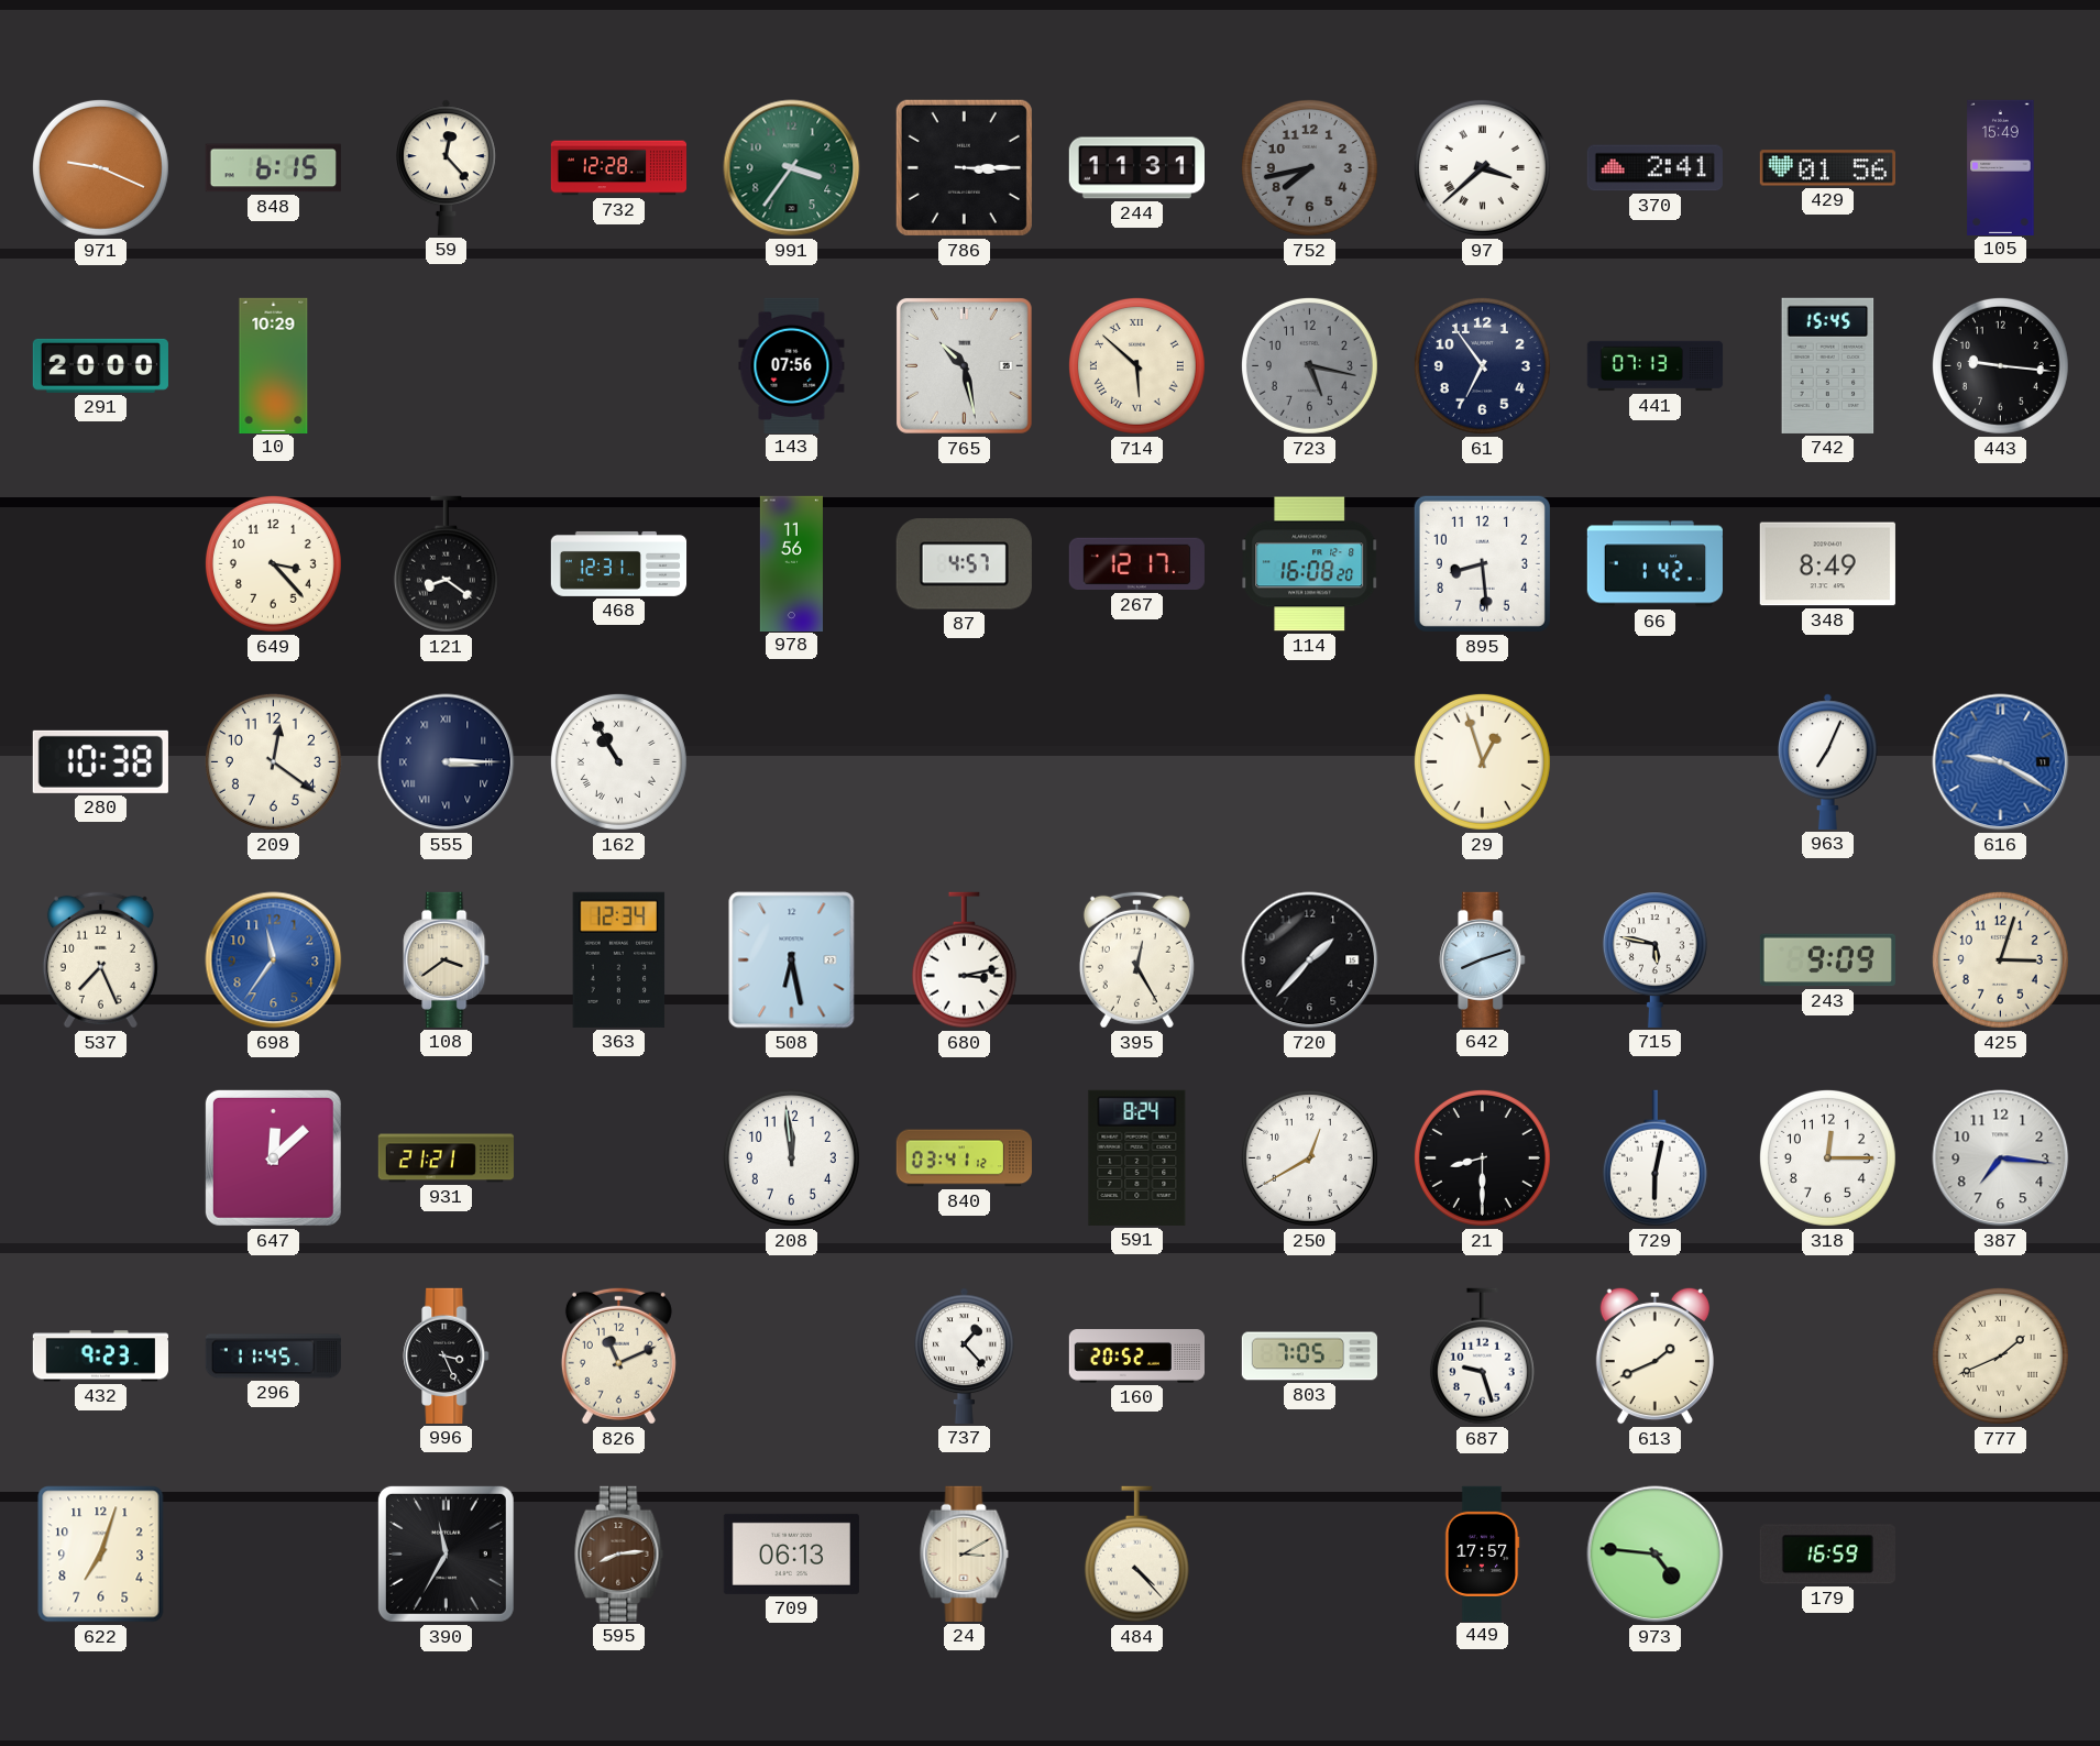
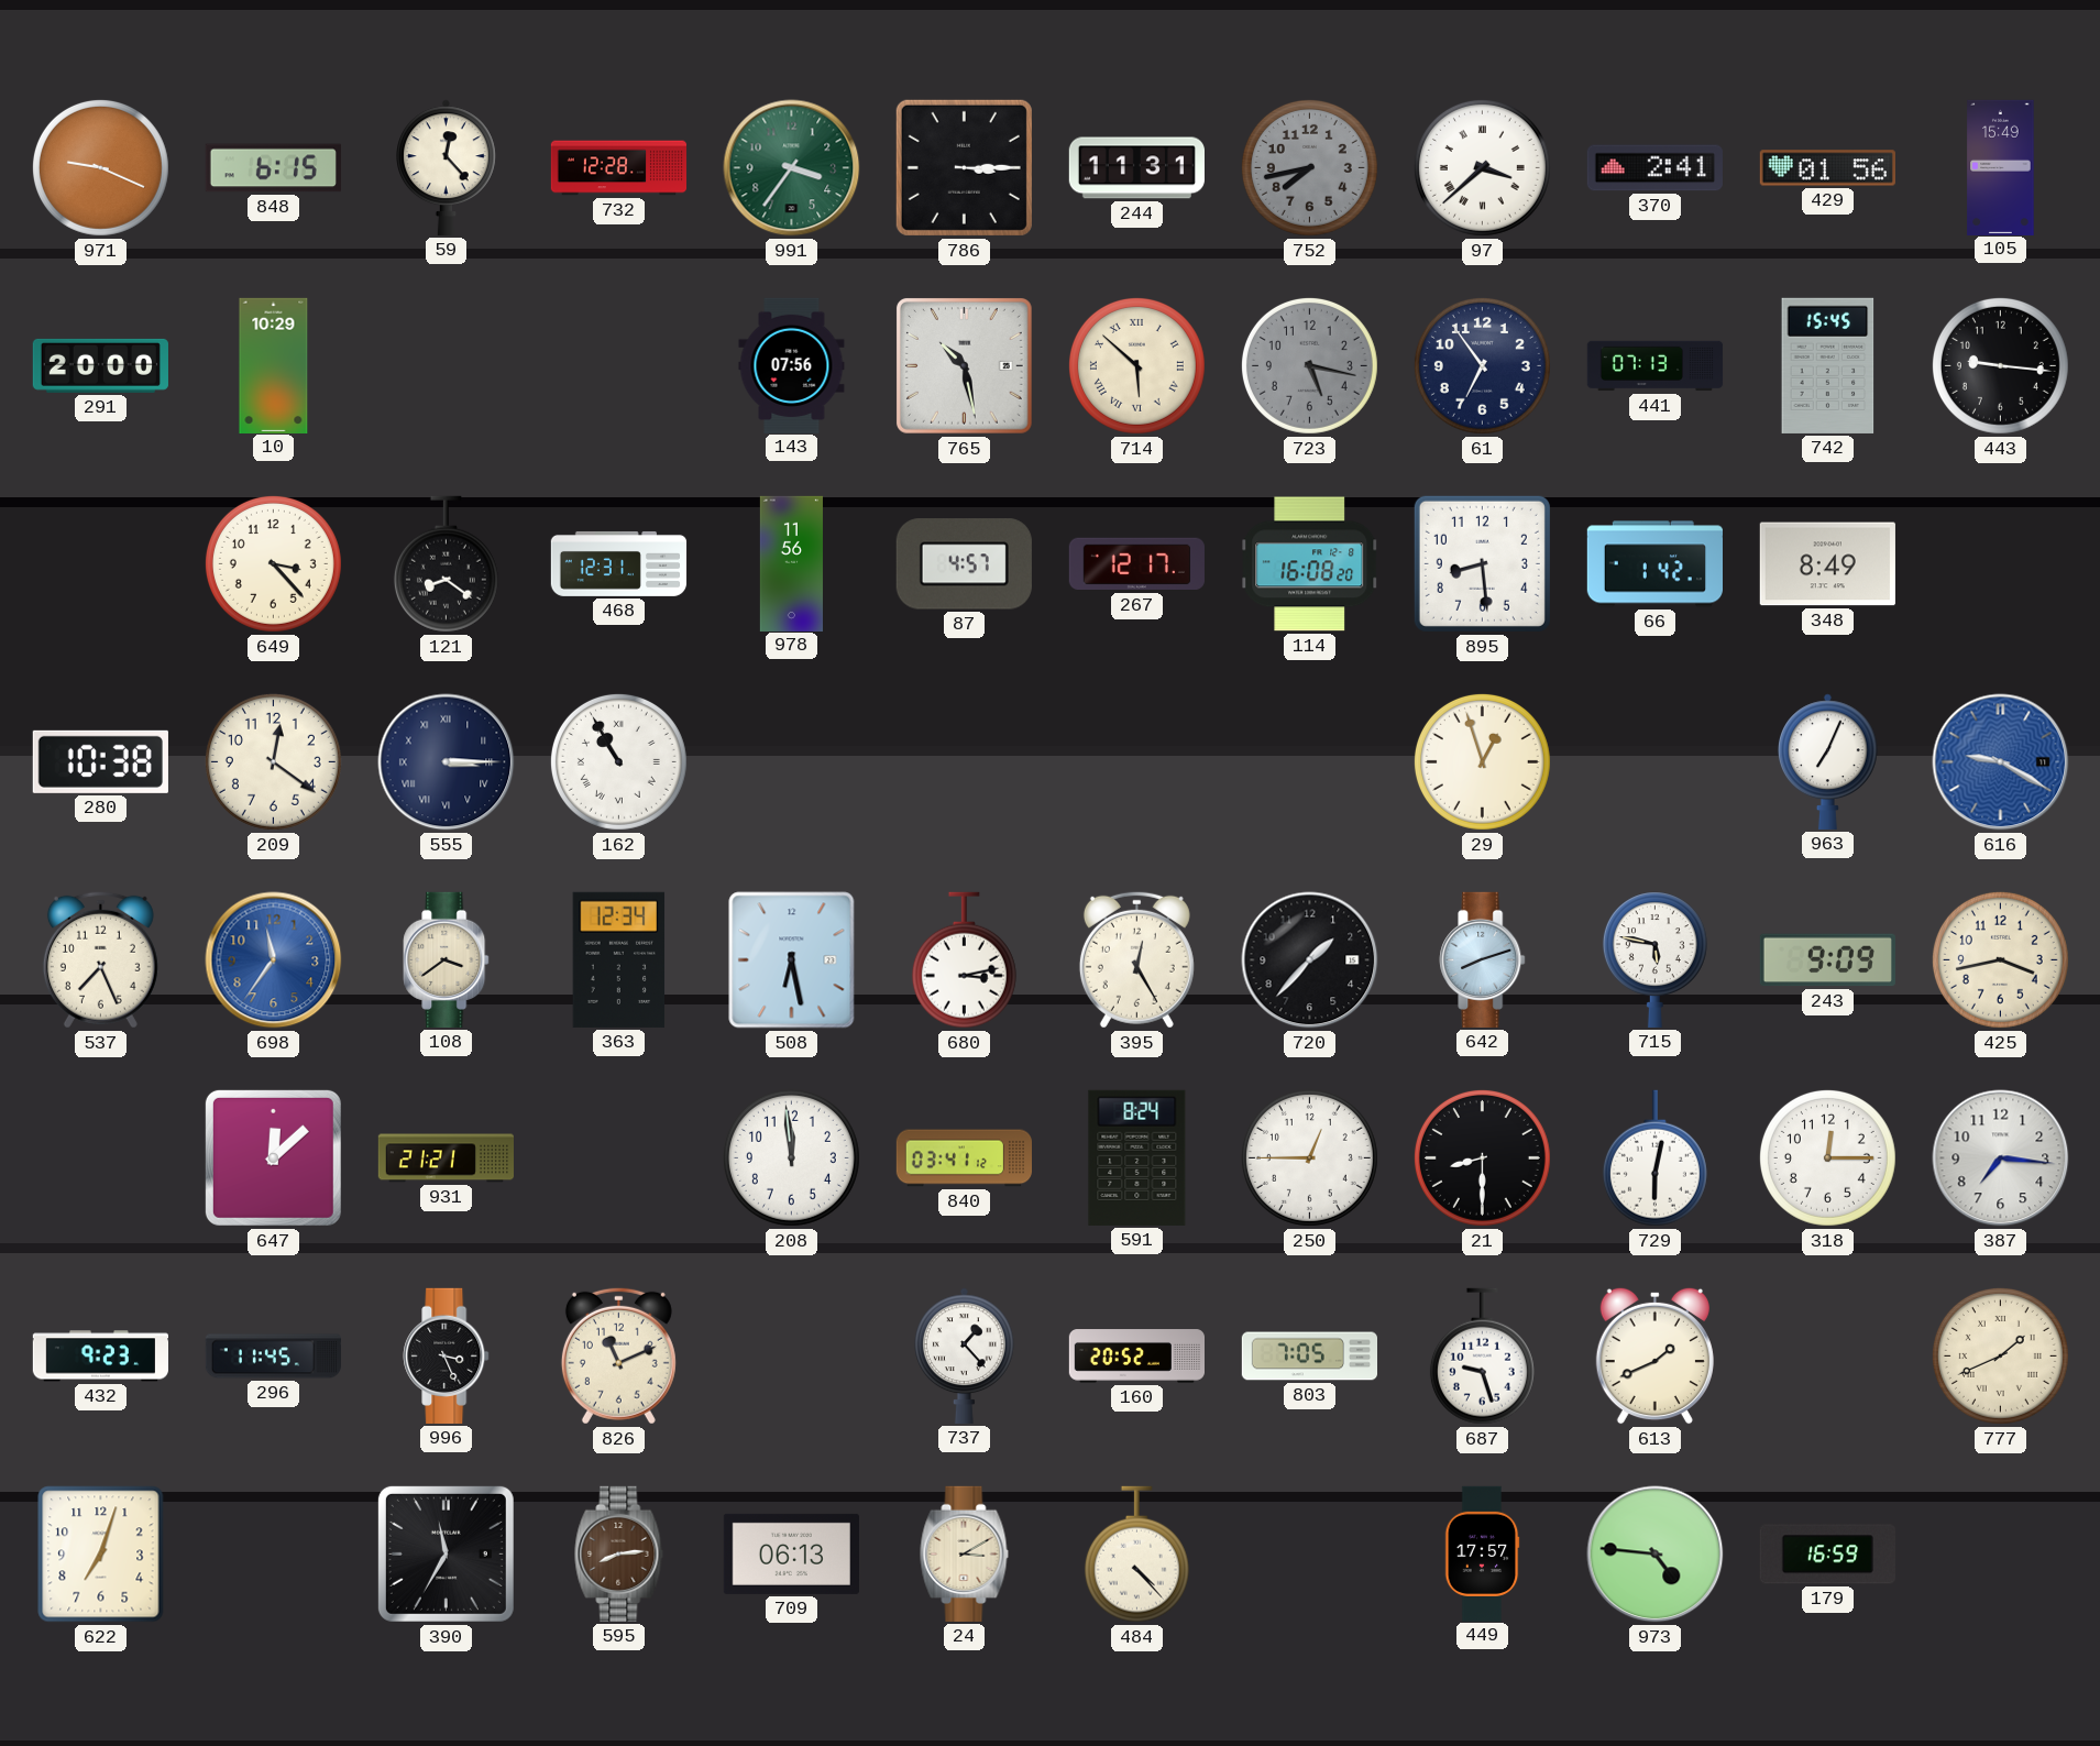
425: 3:03 -> 3:43
250: 12:40 -> 12:45
